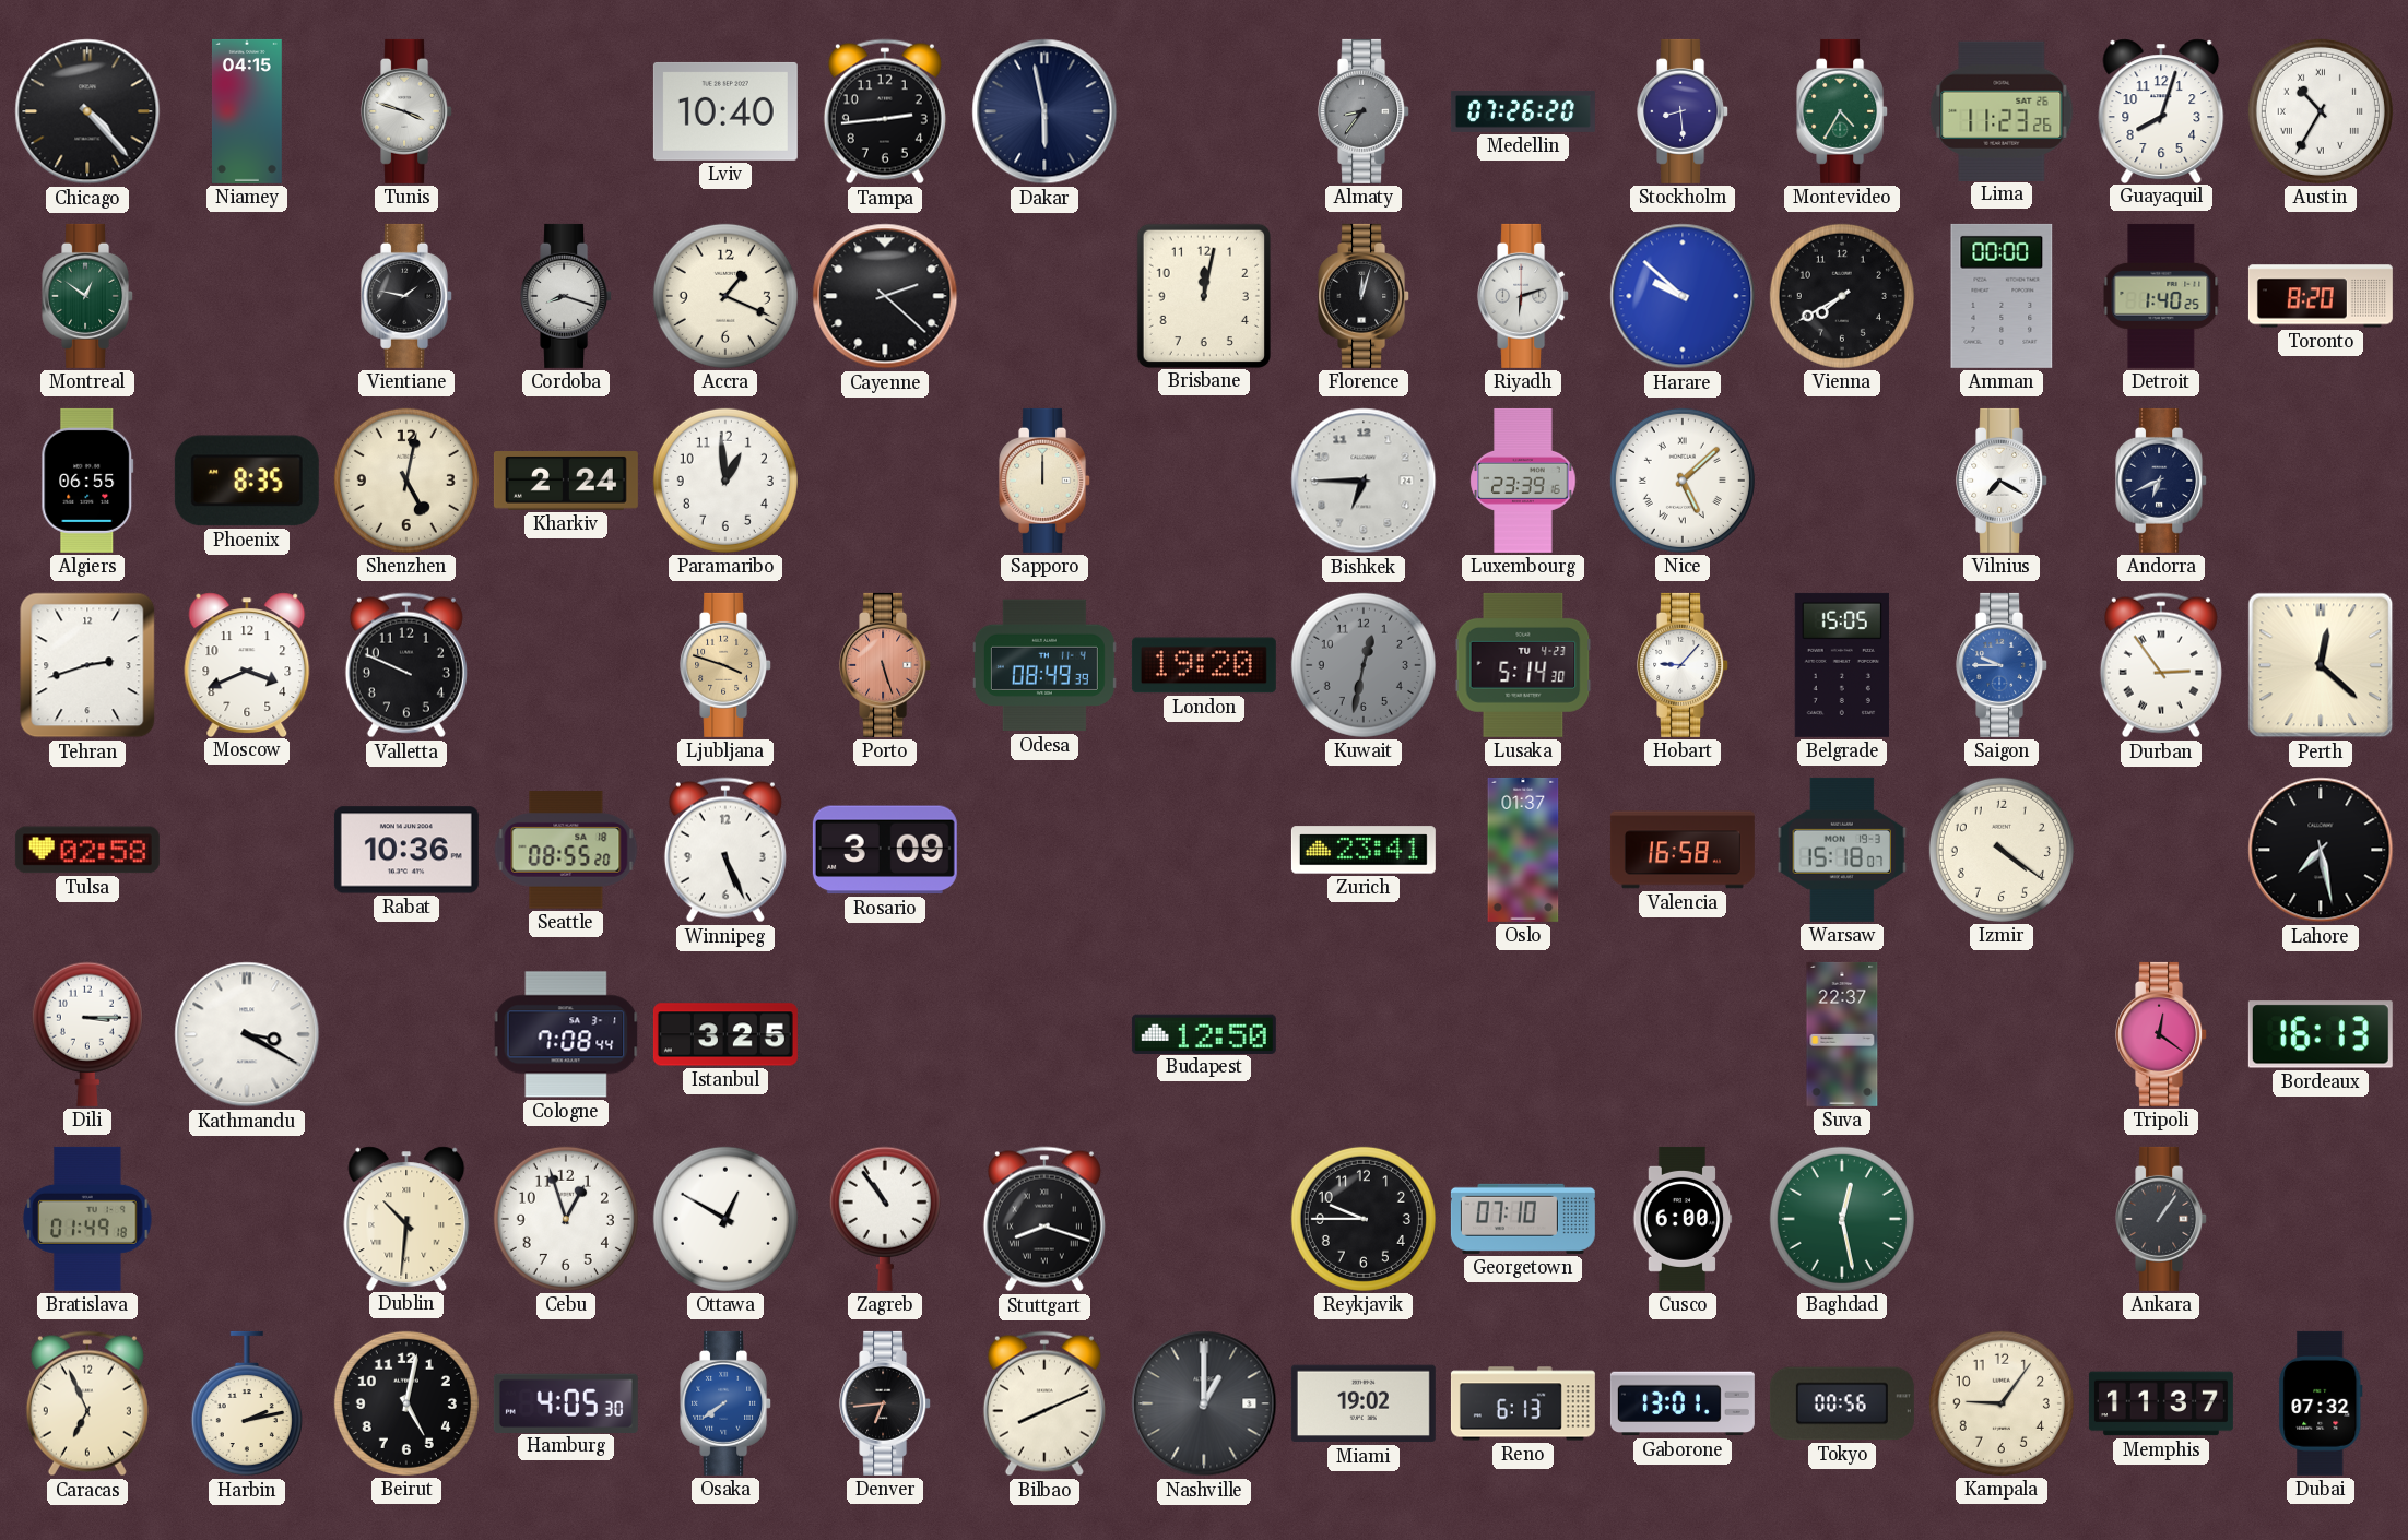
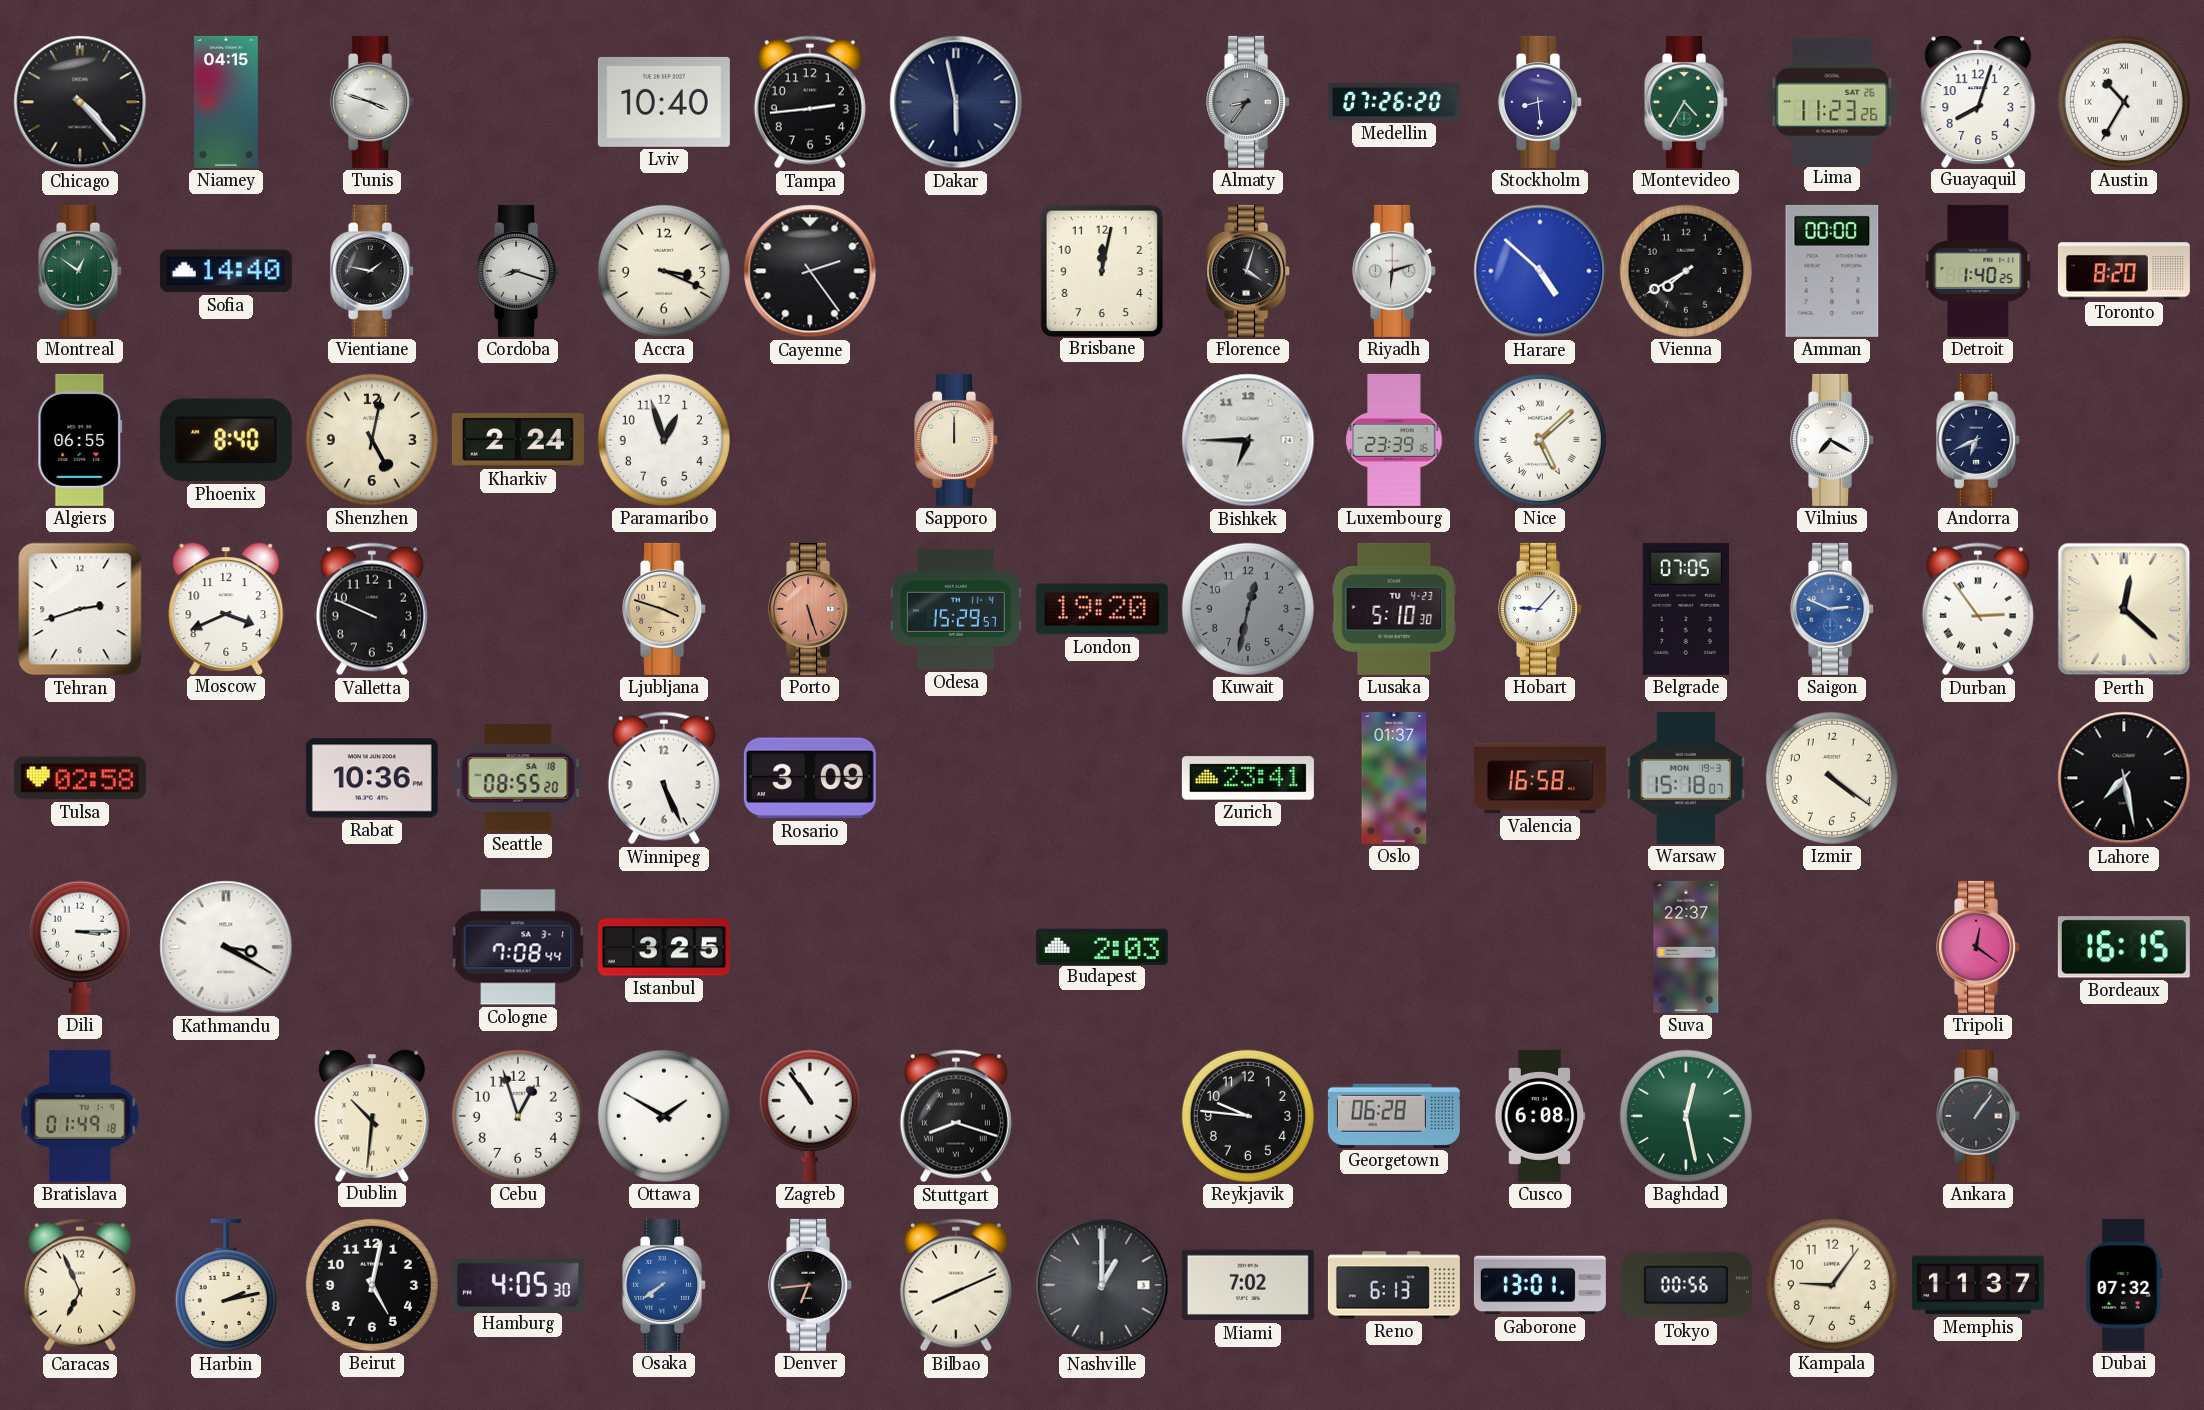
Sofia: none -> 14:40
Accra: 1:19 -> 3:19
Cayenne: 2:22 -> 2:24
Florence: 12:03 -> 4:03
Harare: 9:52 -> 4:52
Phoenix: 8:35 -> 8:40
Paramaribo: 12:59 -> 12:57
Odesa: 08:49 -> 15:29
Lusaka: 5:14 -> 5:10
Belgrade: 15:05 -> 07:05
Saigon: 9:45 -> 2:49
Budapest: 12:50 -> 2:03
Bordeaux: 16:13 -> 16:15
Ottawa: 12:50 -> 1:50
Reykjavik: 9:45 -> 9:46
Georgetown: 07:10 -> 06:28
Cusco: 6:00 -> 6:08
Miami: 19:02 -> 7:02
